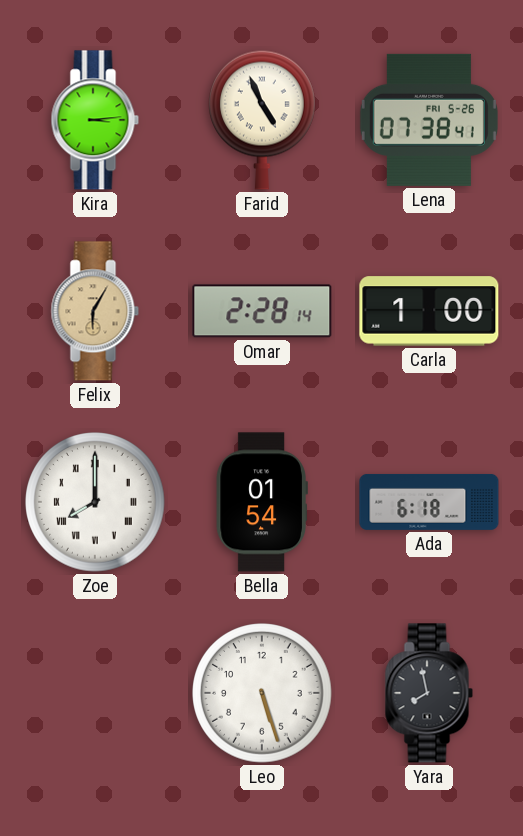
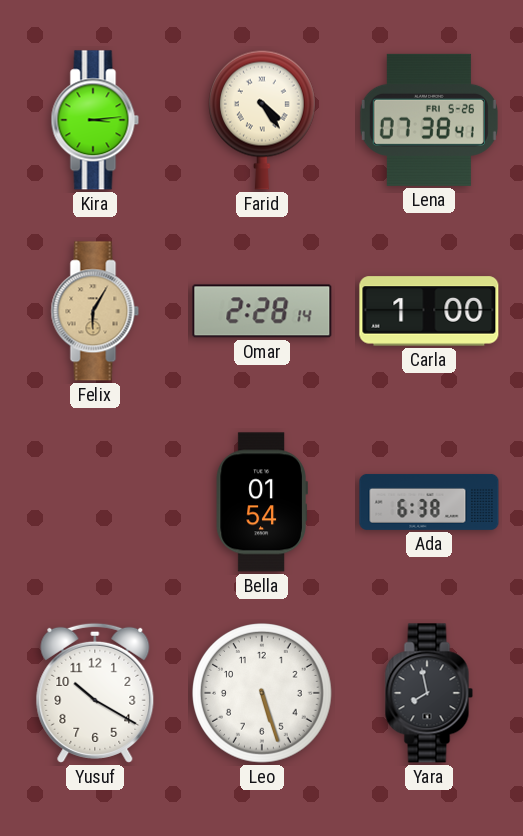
Farid: 4:56 -> 4:24
Zoe: 8:00 -> none
Ada: 6:18 -> 6:38
Yusuf: none -> 10:20
